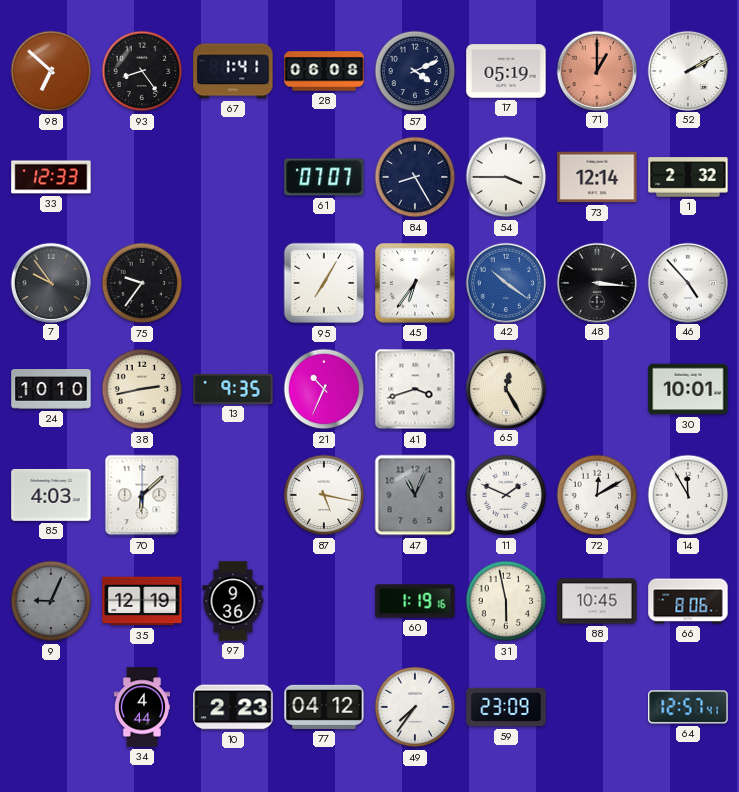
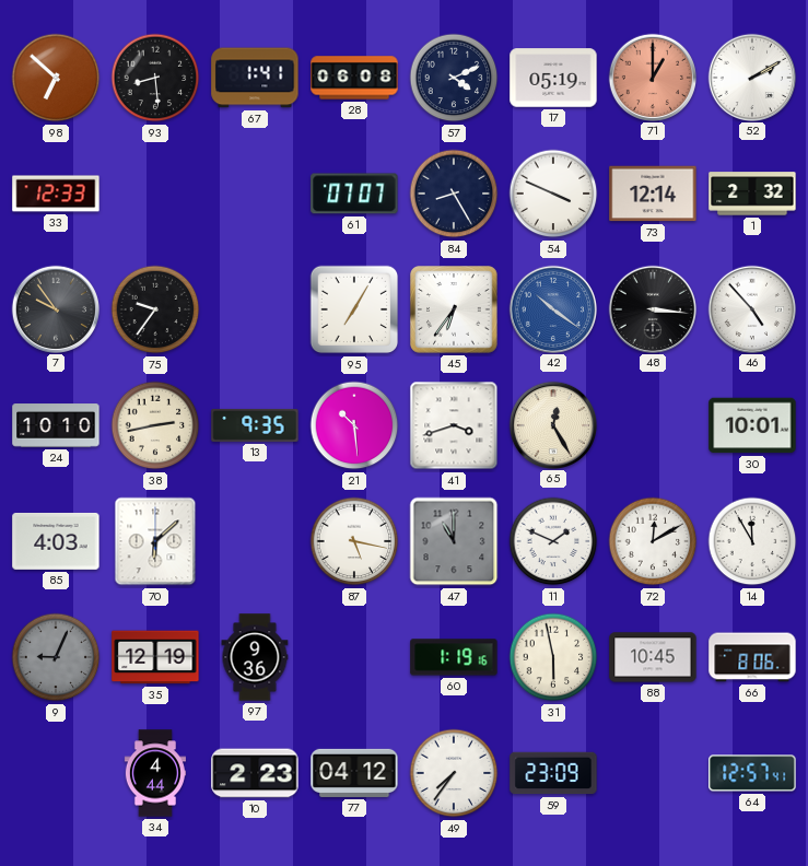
93: 8:24 -> 8:29
54: 3:45 -> 3:49
21: 10:34 -> 10:29
47: 11:04 -> 11:00
